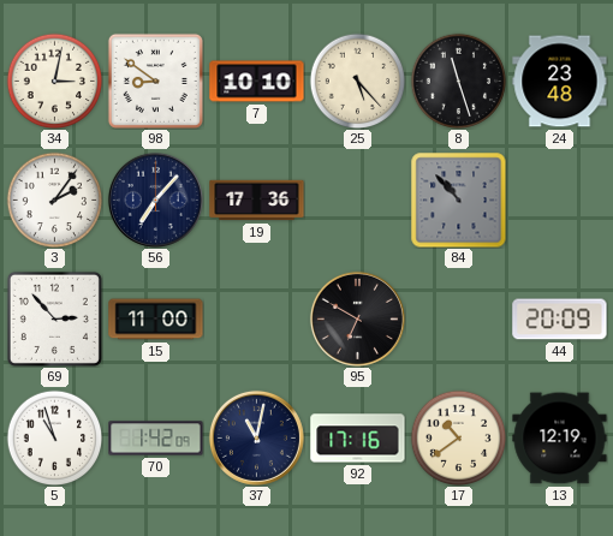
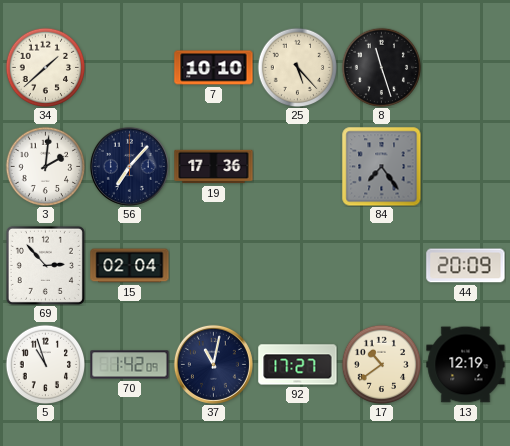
34: 3:02 -> 1:38
98: 8:51 -> none
24: 23:48 -> none
3: 2:06 -> 2:01
84: 10:53 -> 7:24
15: 11:00 -> 02:04
95: 6:50 -> none
92: 17:16 -> 17:27
